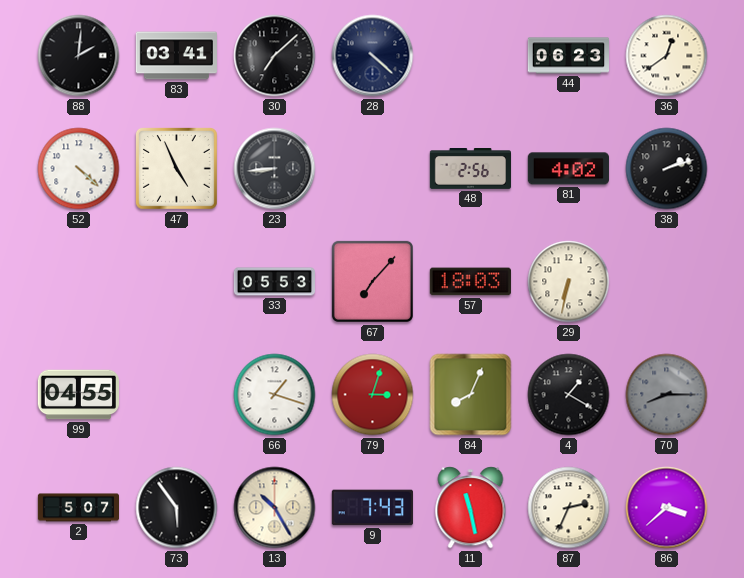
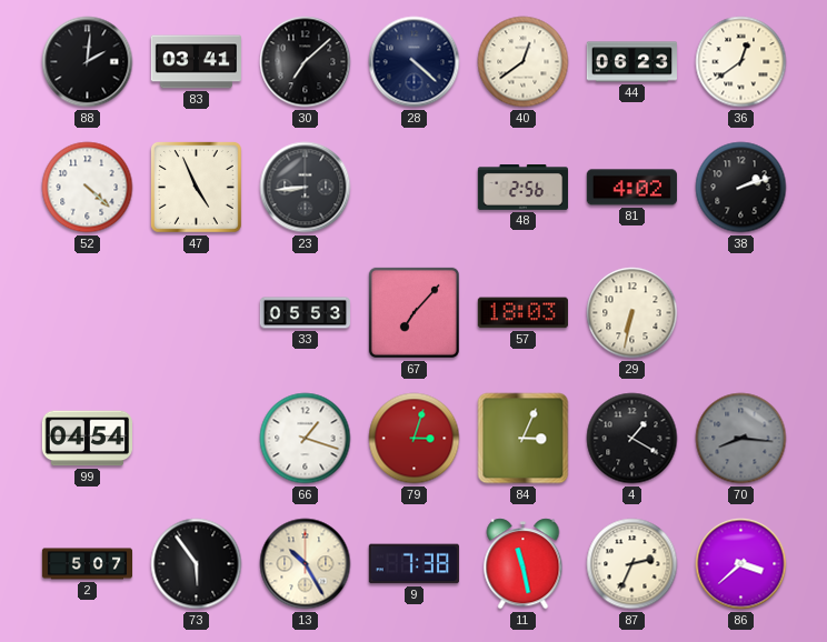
40: none -> 12:39
99: 04:55 -> 04:54
84: 8:04 -> 3:04
70: 8:15 -> 8:16
9: 7:43 -> 7:38
